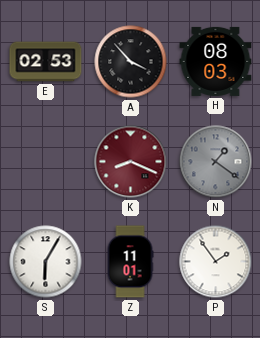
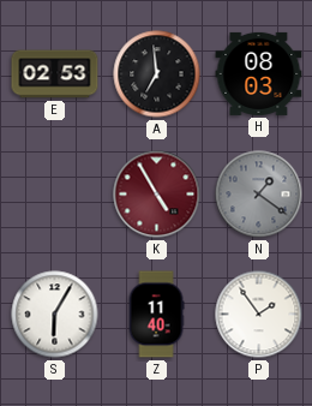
A: 3:53 -> 6:59
K: 8:19 -> 4:55
Z: 11:01 -> 11:40
